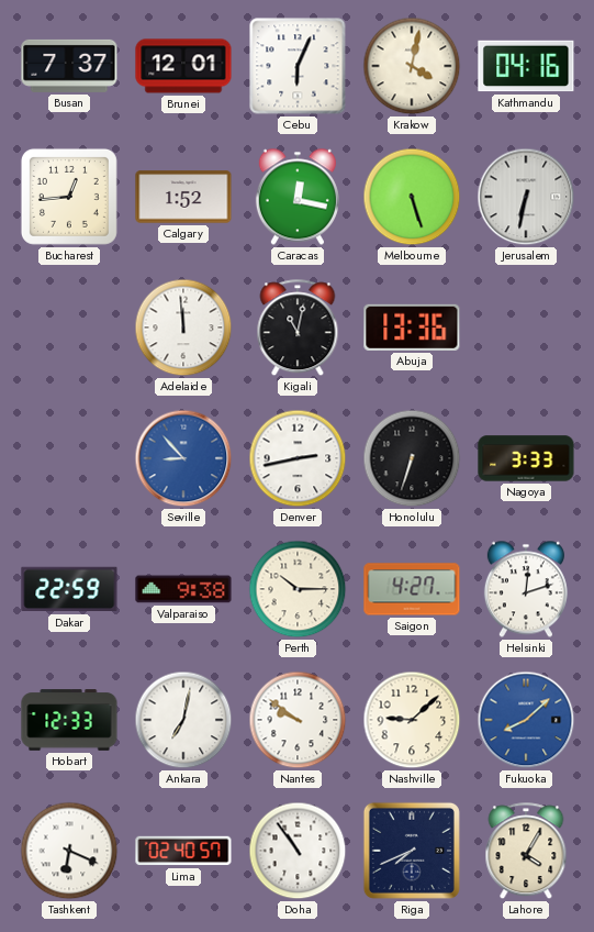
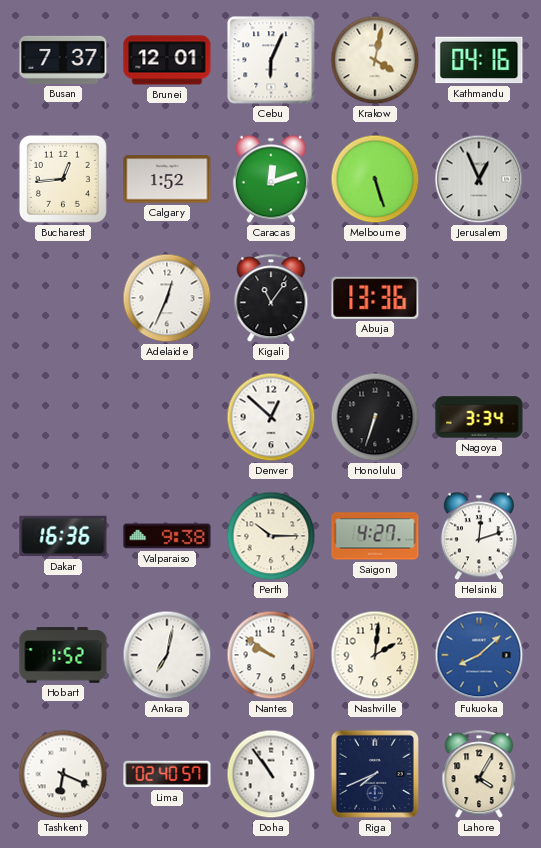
Caracas: 12:17 -> 12:12
Jerusalem: 6:32 -> 12:56
Adelaide: 11:59 -> 12:34
Kigali: 11:02 -> 11:06
Seville: 8:53 -> none
Denver: 2:43 -> 12:52
Nagoya: 3:33 -> 3:34
Dakar: 22:59 -> 16:36
Hobart: 12:33 -> 1:52
Nashville: 9:08 -> 2:01
